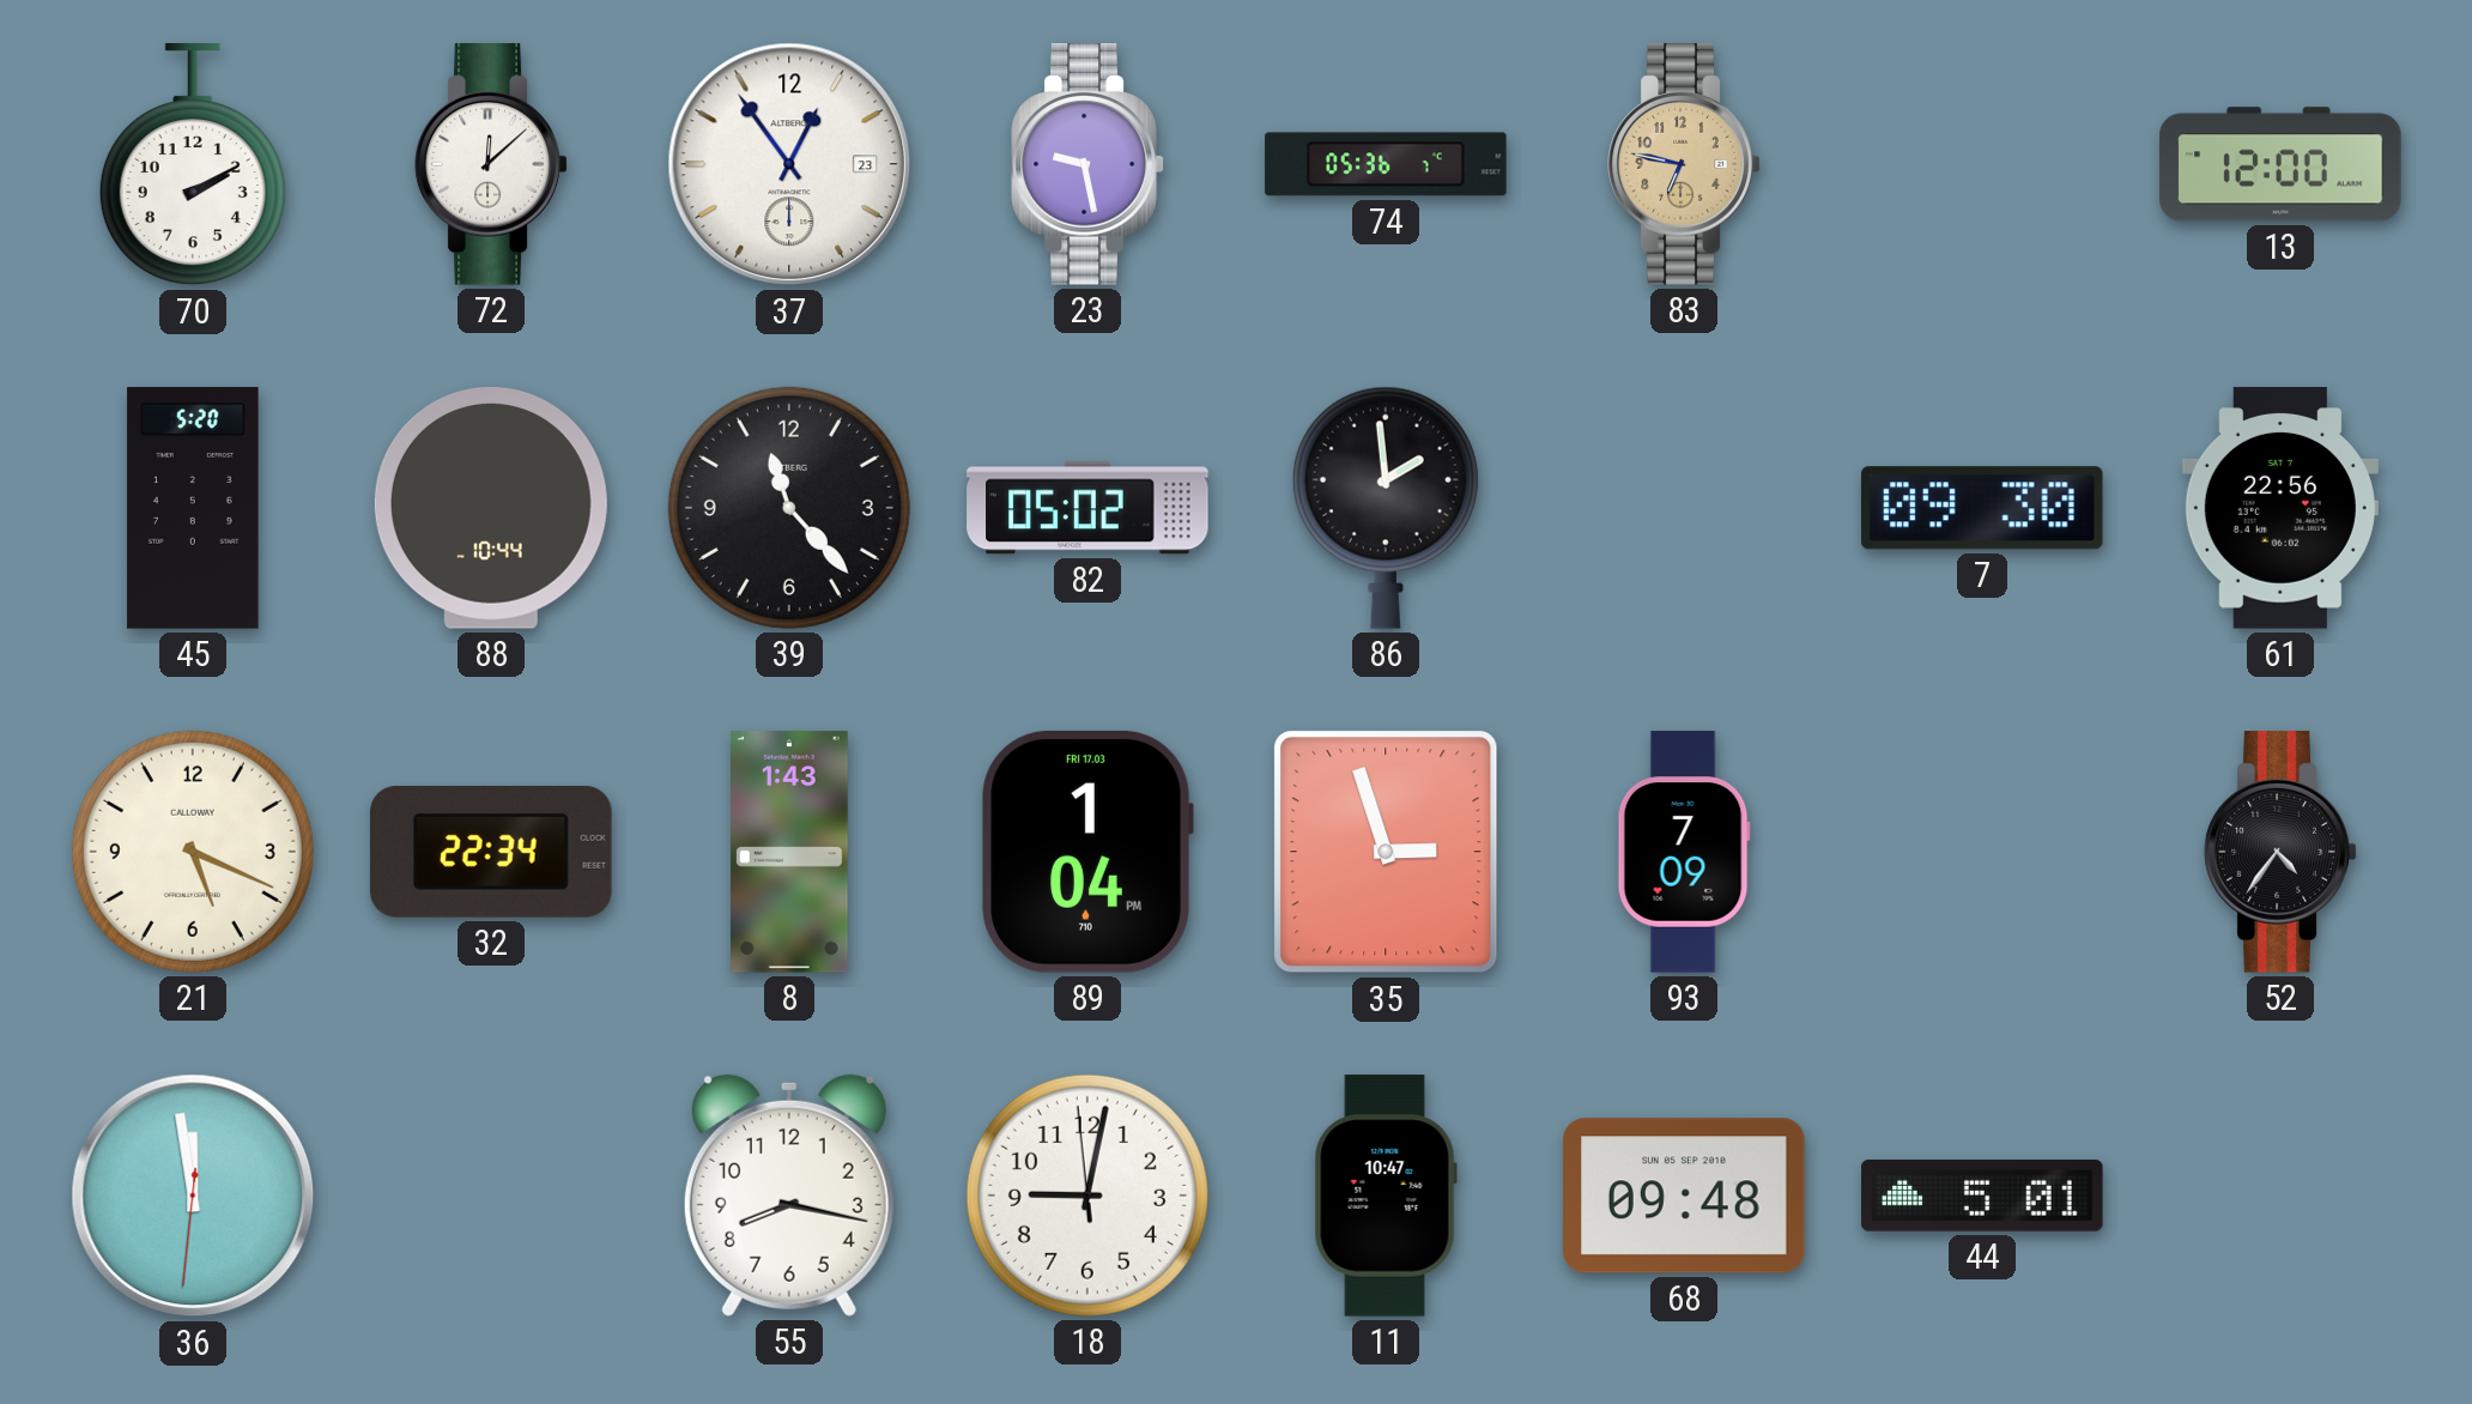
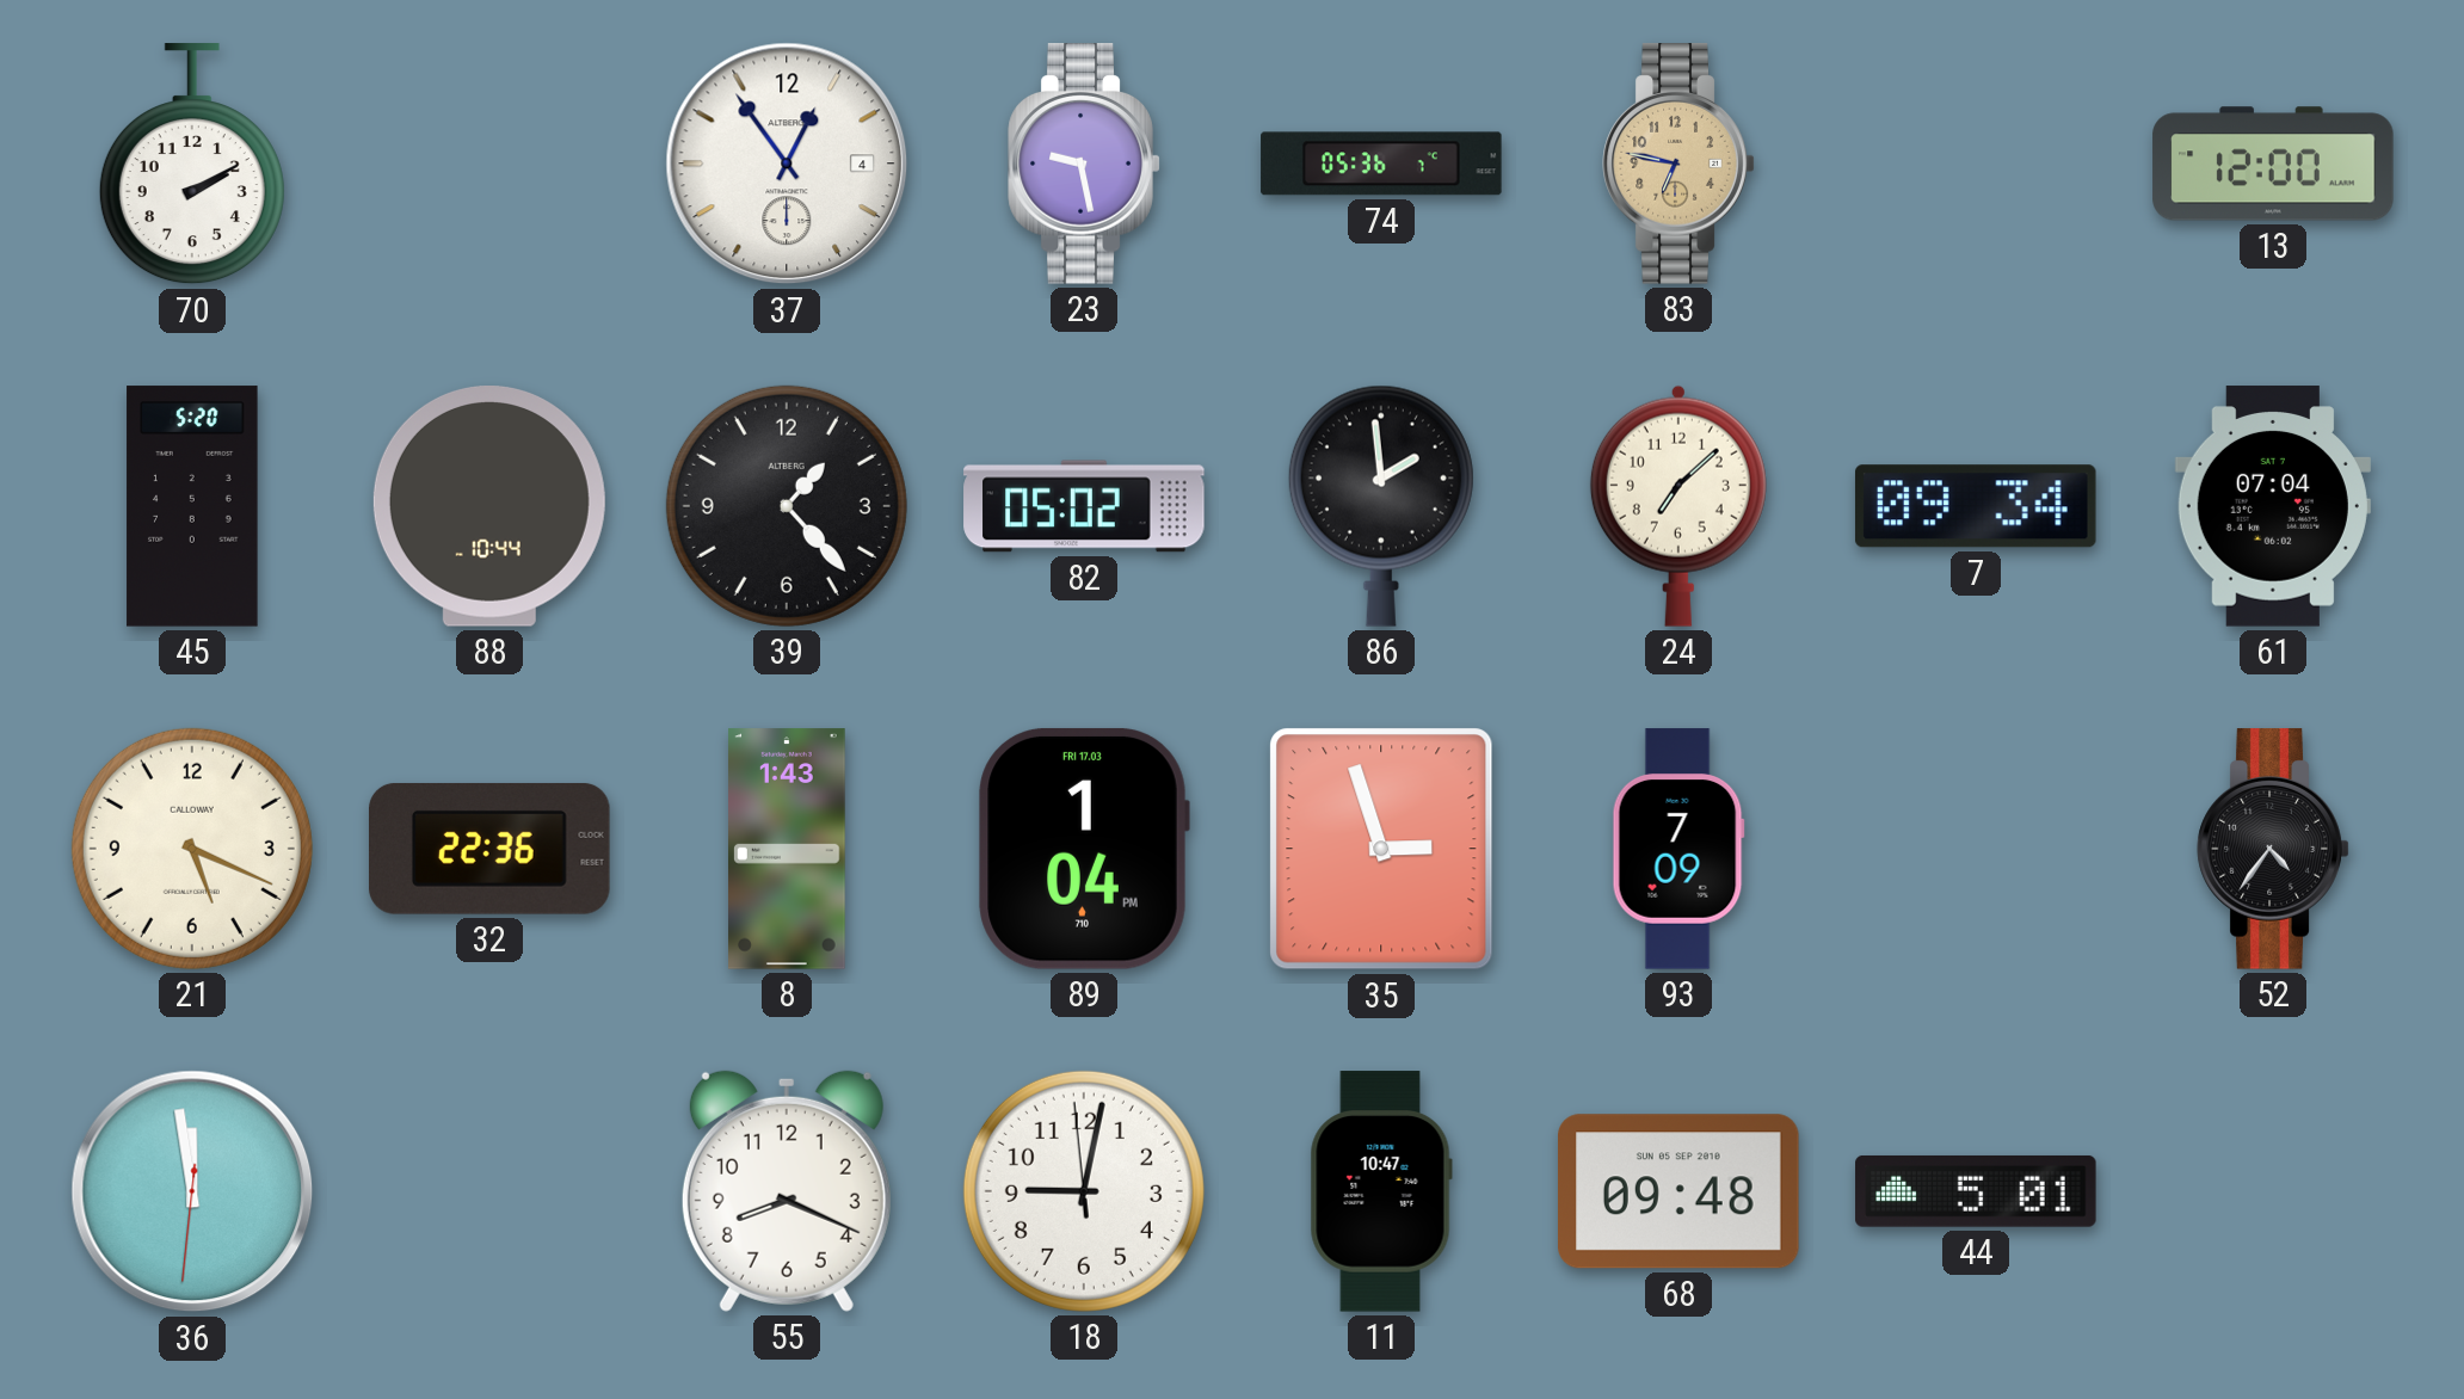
72: 12:08 -> none
37 date: 23 -> 4
39: 11:23 -> 1:23
24: none -> 7:08
7: 09:30 -> 09:34
61: 22:56 -> 07:04
32: 22:34 -> 22:36
55: 8:17 -> 8:19
